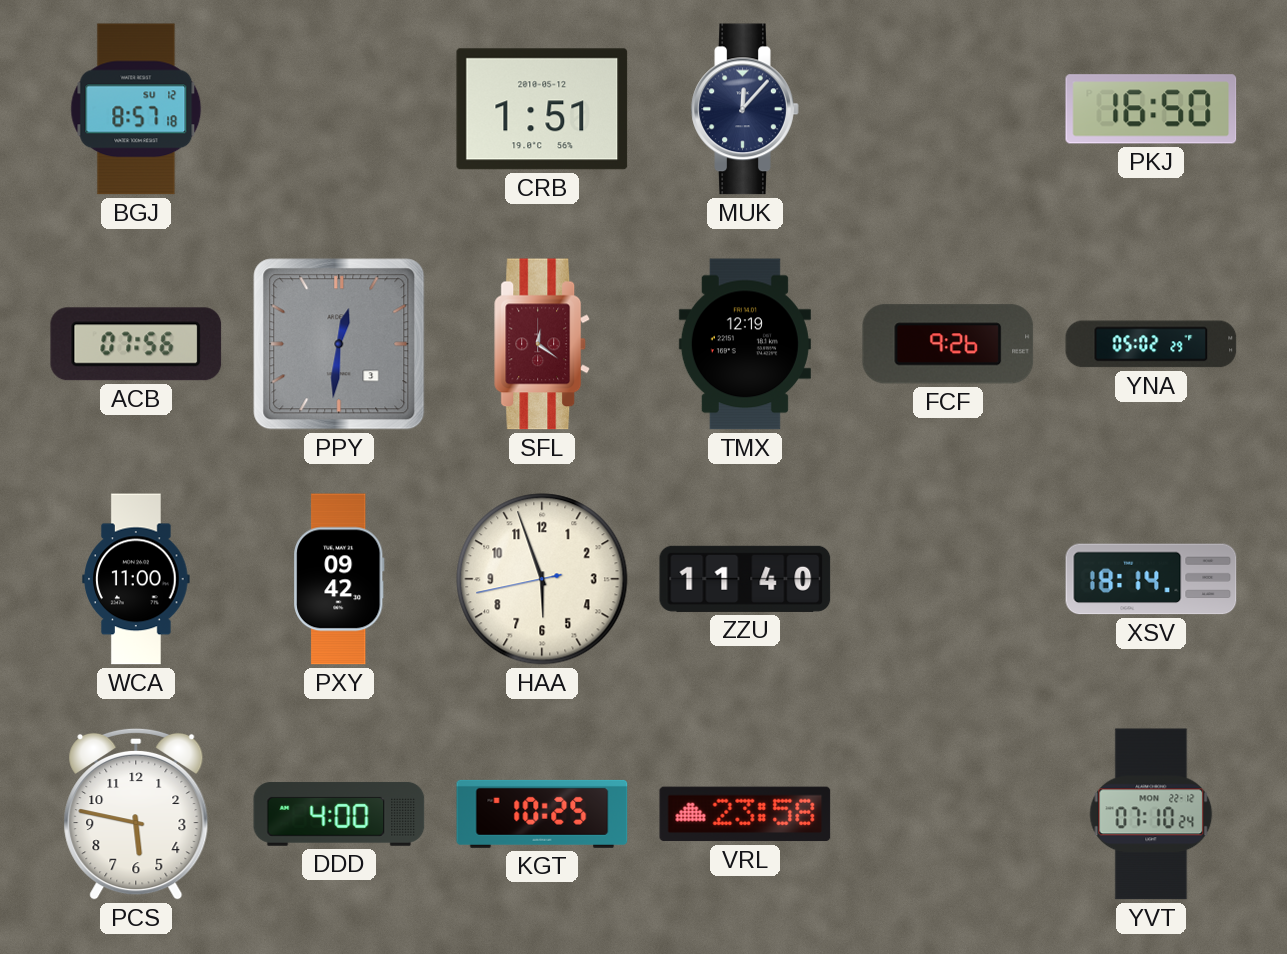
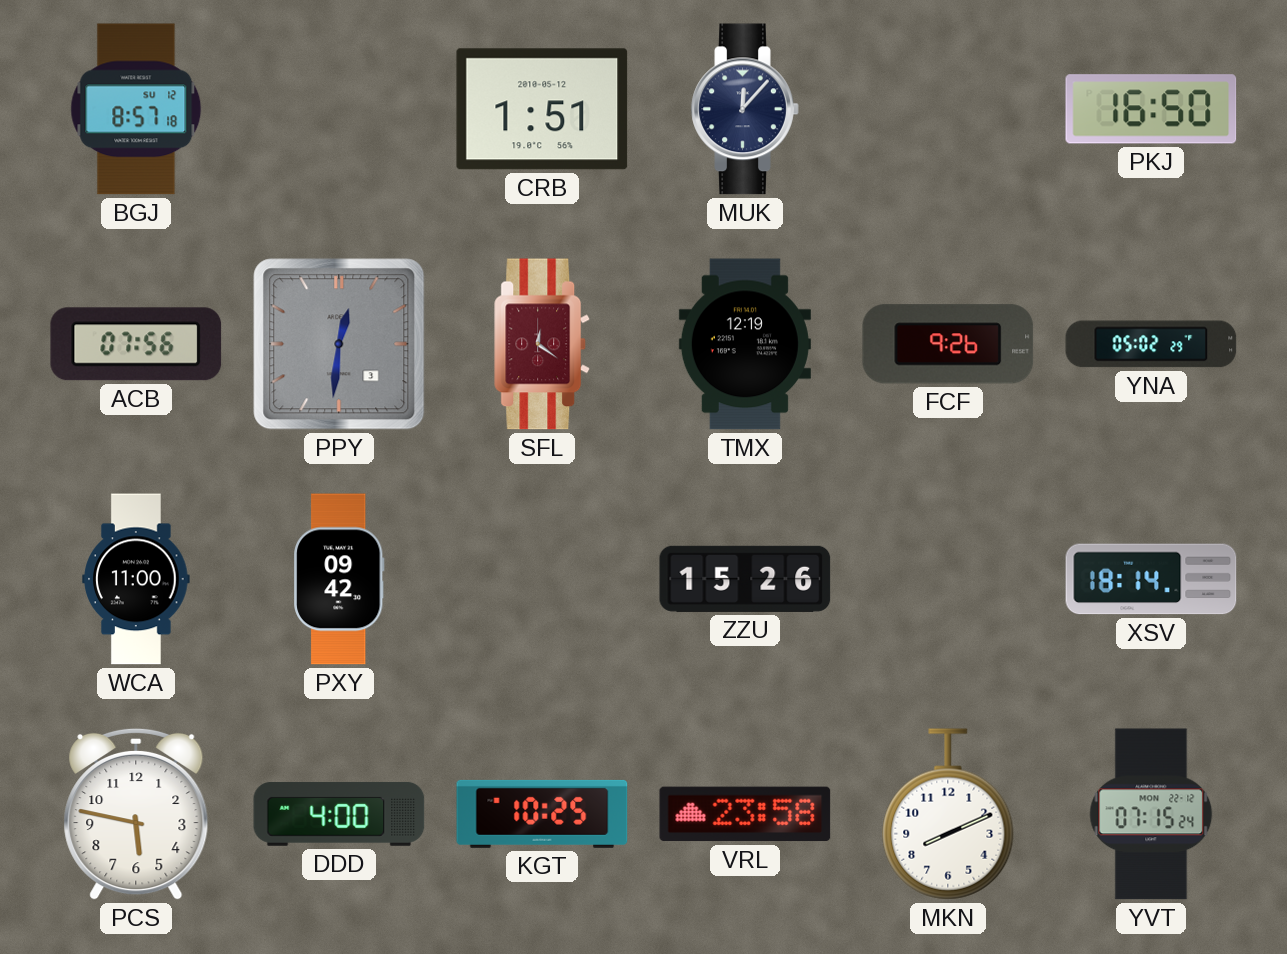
HAA: 5:56 -> none
ZZU: 11:40 -> 15:26
MKN: none -> 8:11
YVT: 07:10 -> 07:15
